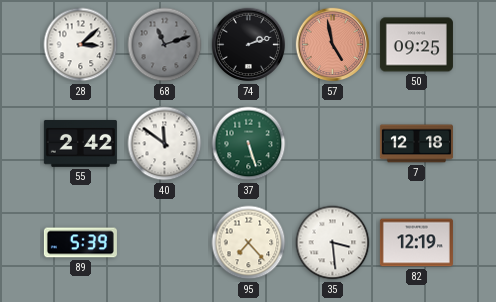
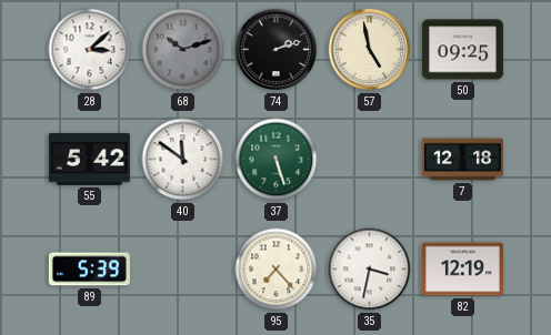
68: 11:12 -> 10:12
57 dial: salmon -> cream
55: 2:42 -> 5:42
35: 3:29 -> 3:32
